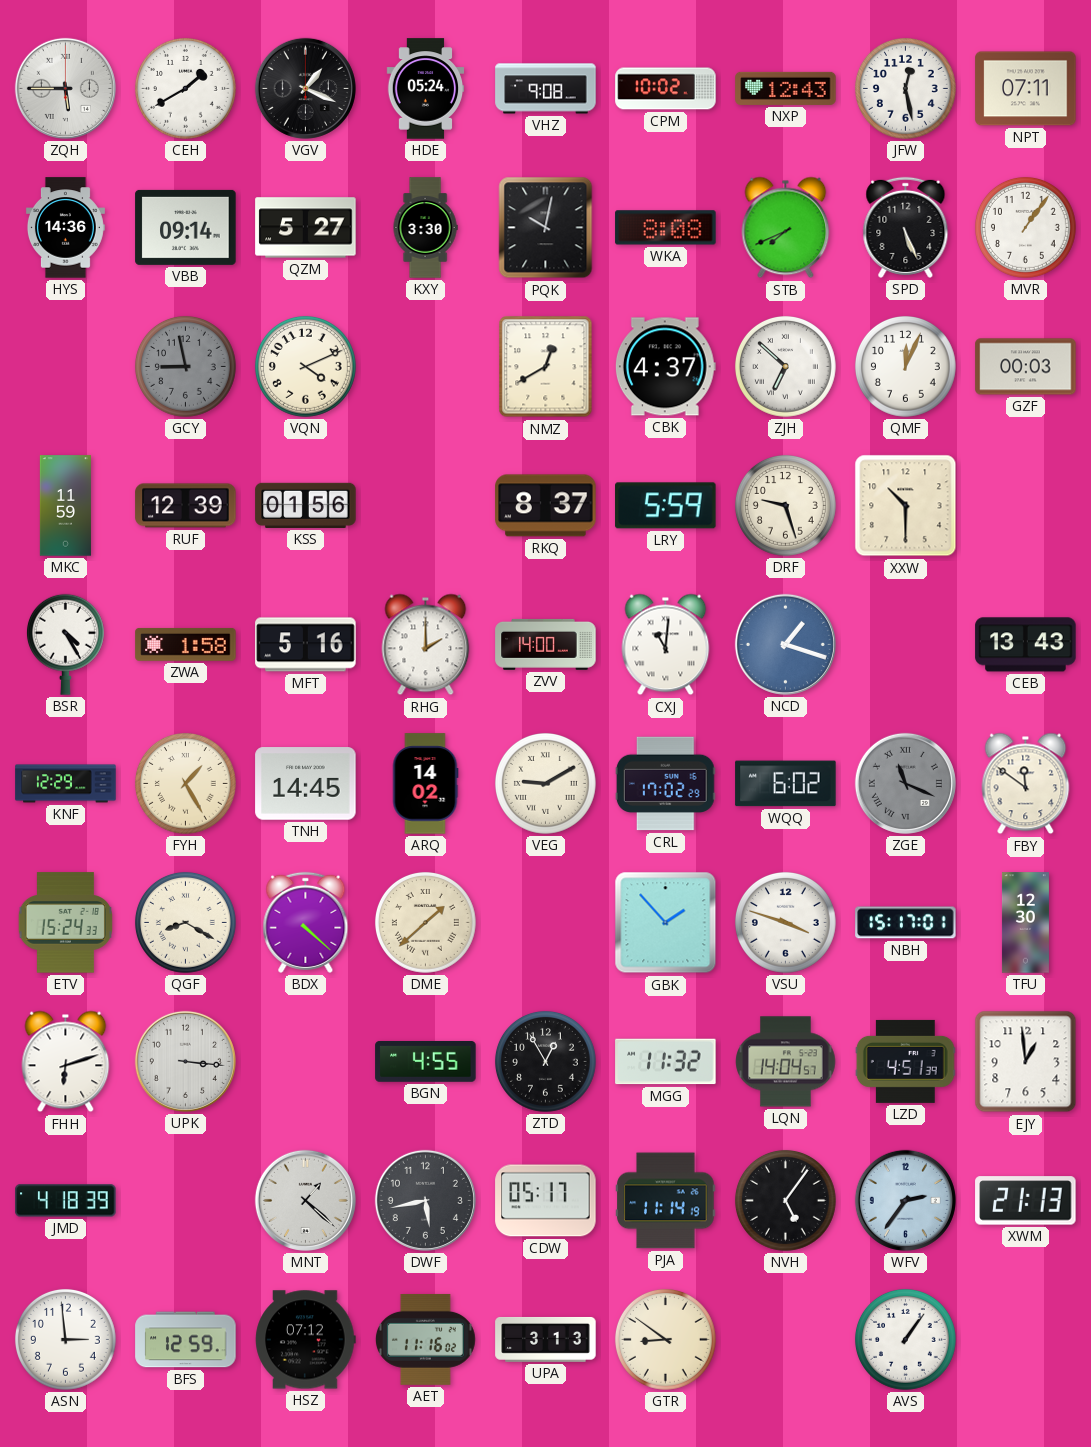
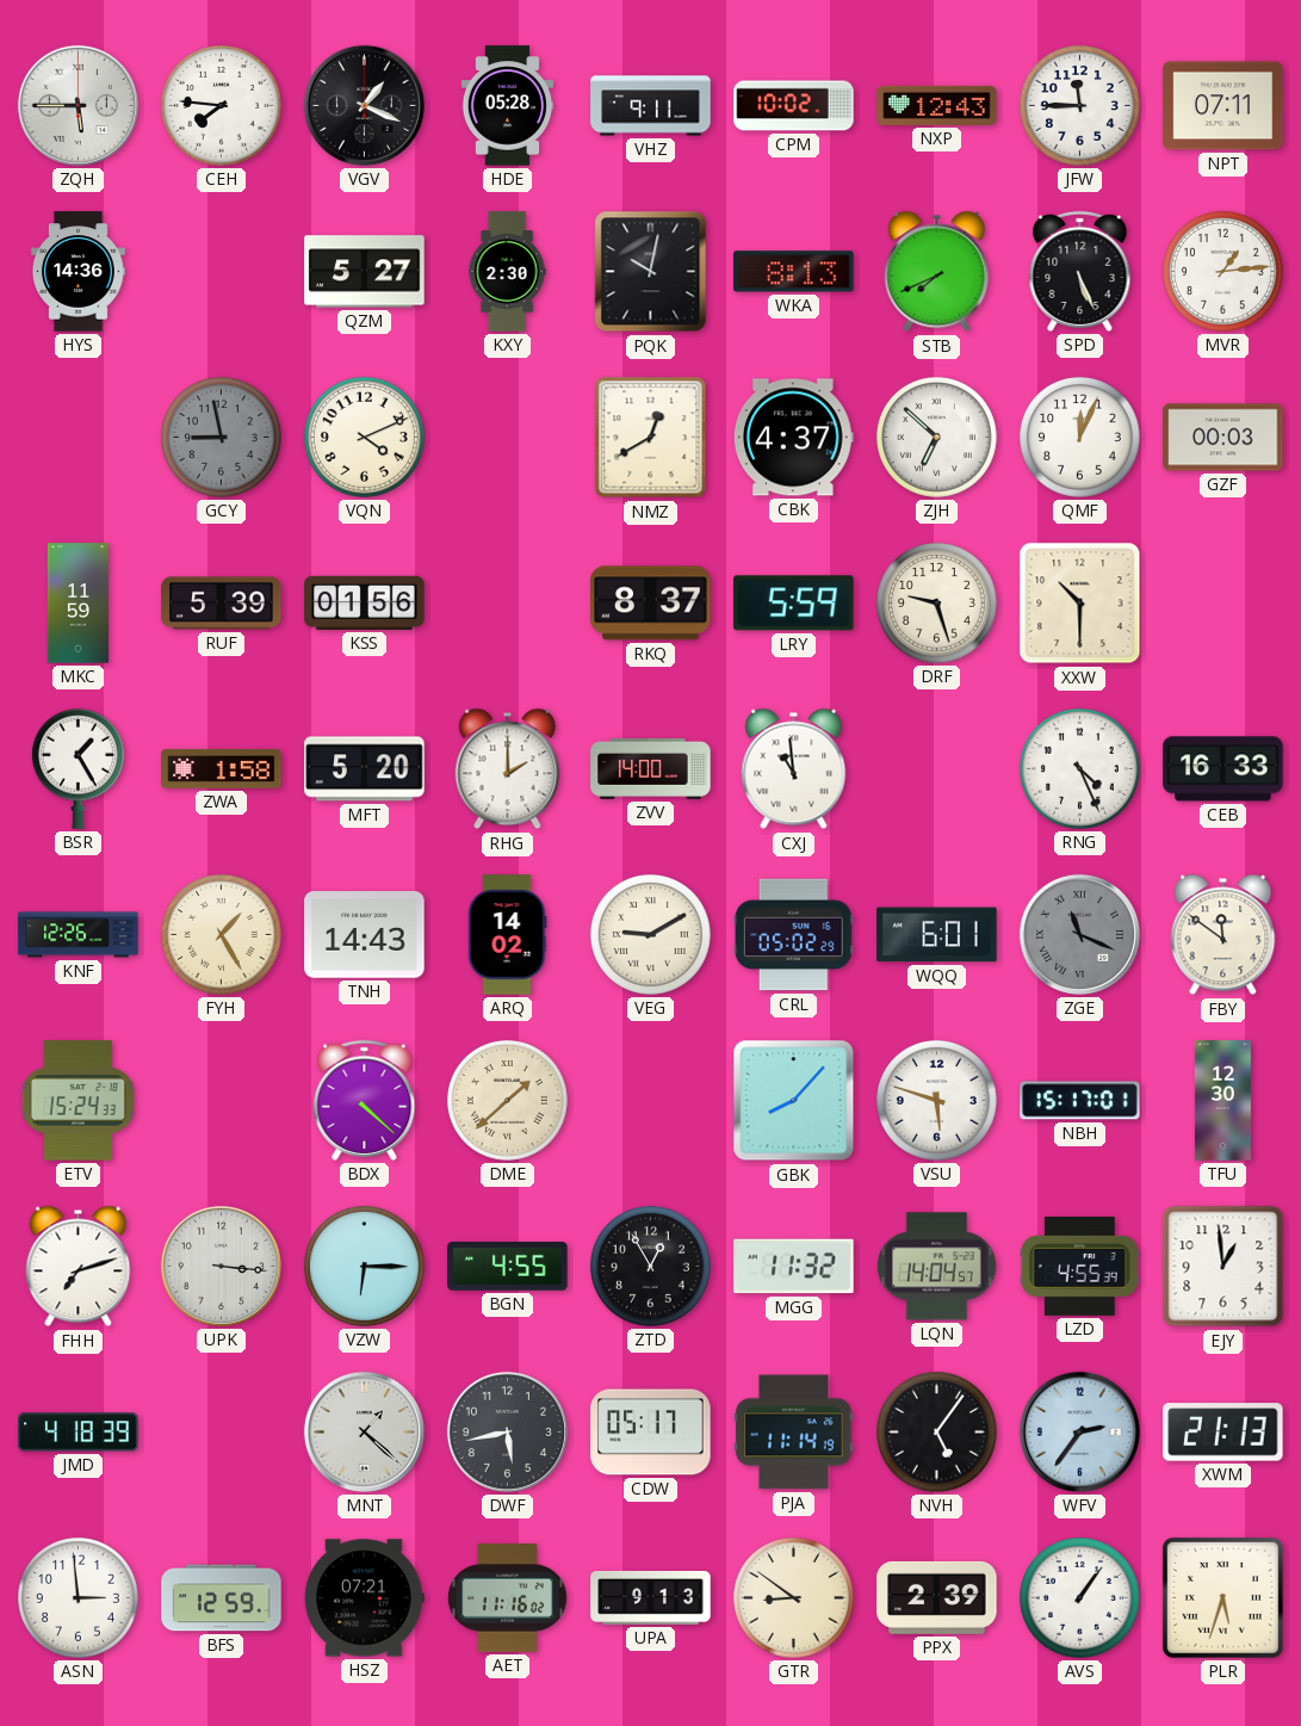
CEH: 1:40 -> 7:46
HDE: 05:24 -> 05:28
VHZ: 9:08 -> 9:11
JFW: 12:28 -> 11:45
VBB: 09:14 -> none
KXY: 3:30 -> 2:30
WKA: 8:08 -> 8:13
MVR: 1:06 -> 1:14
RUF: 12:39 -> 5:39
BSR: 4:25 -> 1:25
MFT: 5:16 -> 5:20
CXJ: 11:01 -> 10:59
NCD: 1:18 -> none
RNG: none -> 4:26
CEB: 13:43 -> 16:33
KNF: 12:29 -> 12:26
TNH: 14:45 -> 14:43
CRL: 17:02 -> 05:02
WQQ: 6:02 -> 6:01
QGF: 8:20 -> none
GBK: 1:53 -> 8:07
VSU: 3:48 -> 5:48
FHH: 6:12 -> 7:12
VZW: none -> 6:15
LZD: 4:51 -> 4:55
HSZ: 07:12 -> 07:21
UPA: 3:13 -> 9:13
PPX: none -> 2:39
PLR: none -> 5:33
